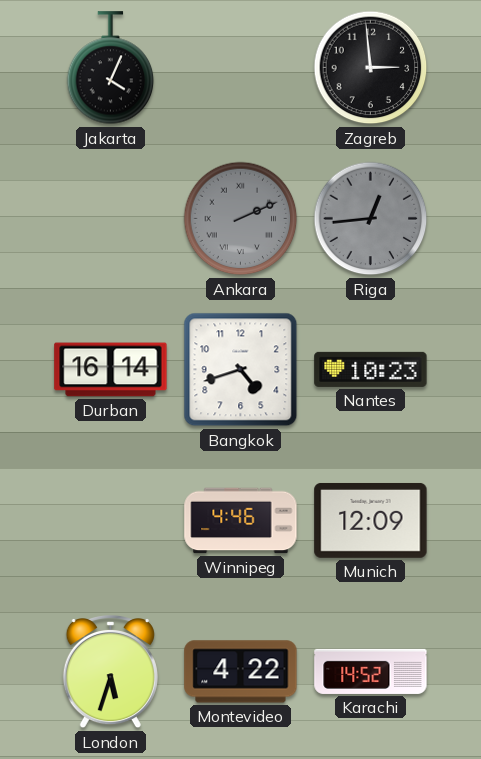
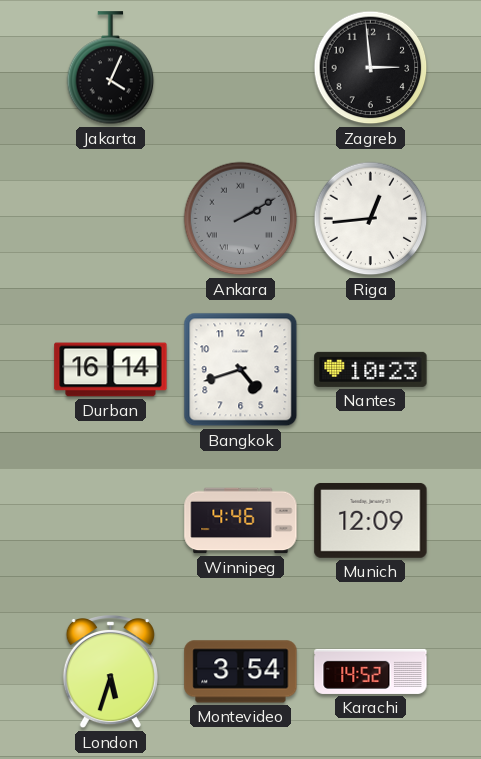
Ankara: 2:11 -> 2:10
Riga dial: grey -> white
Montevideo: 4:22 -> 3:54
